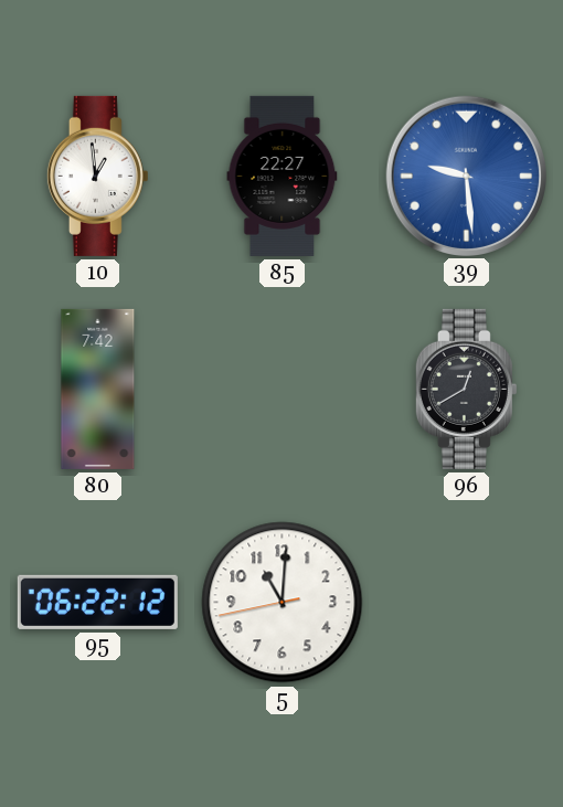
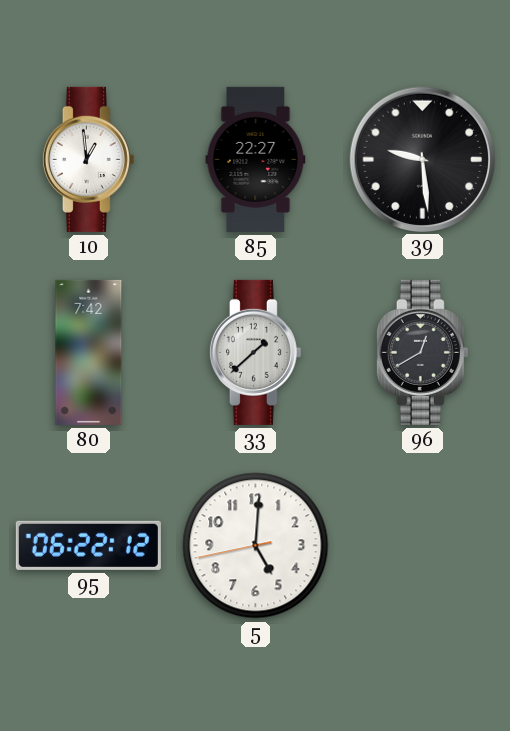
39 dial: blue -> black
33: none -> 1:38
5: 11:00 -> 5:00
